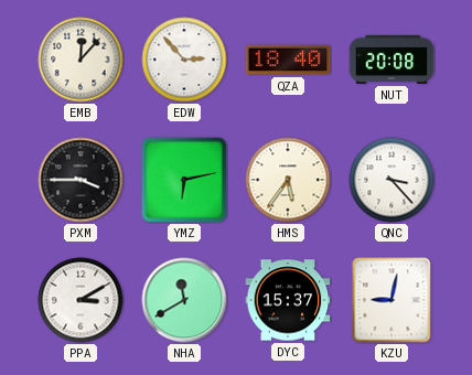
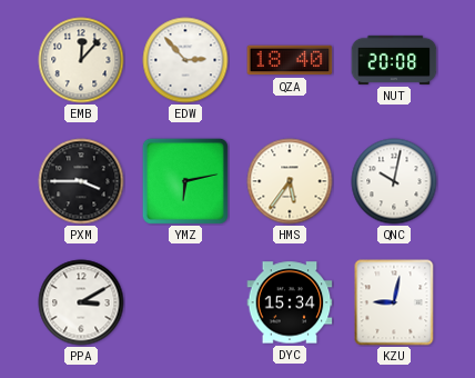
QNC: 3:23 -> 10:02
NHA: 11:40 -> none
DYC: 15:37 -> 15:34
